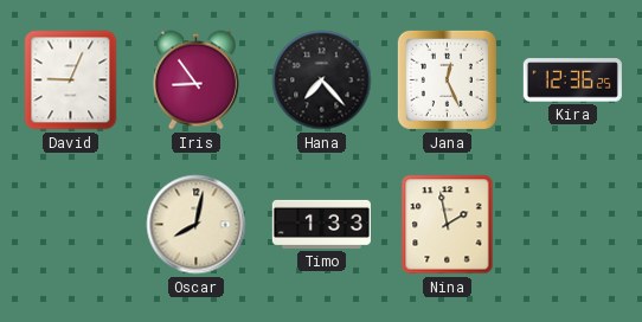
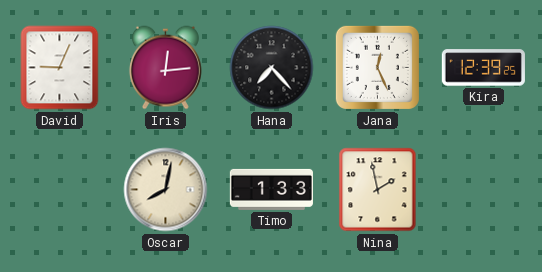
Iris: 8:54 -> 12:14
Kira: 12:36 -> 12:39
